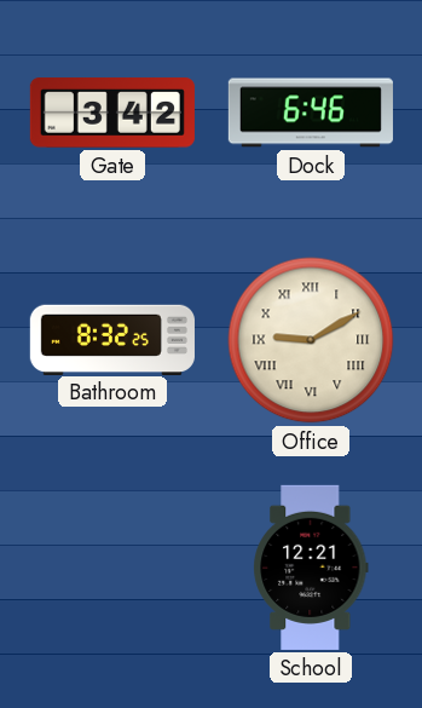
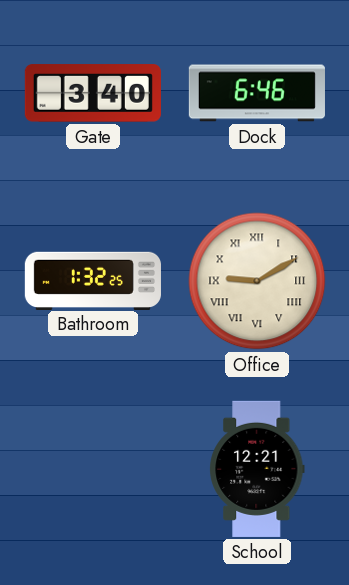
Gate: 3:42 -> 3:40
Bathroom: 8:32 -> 1:32
